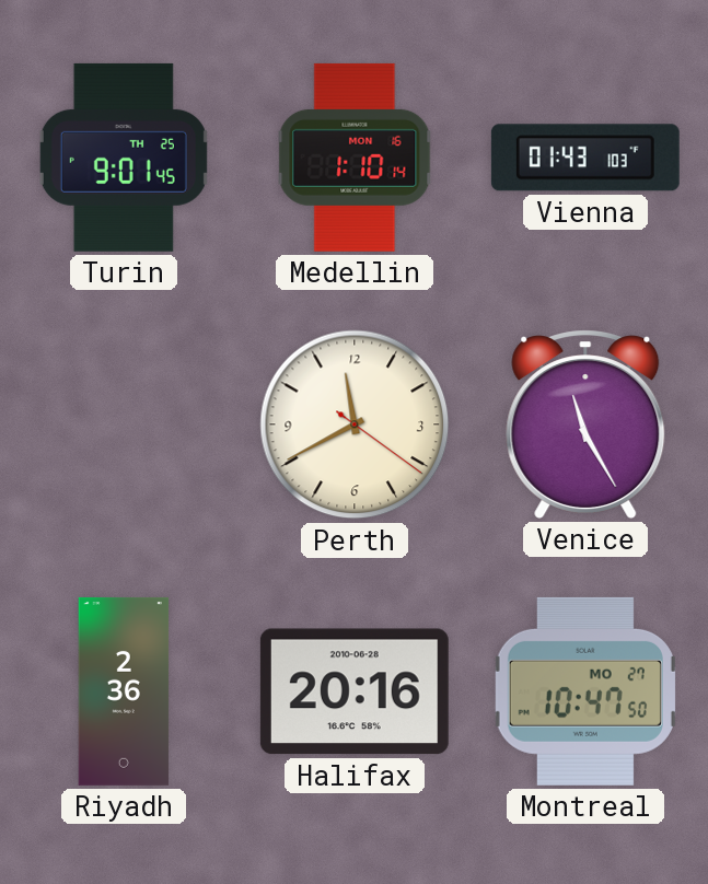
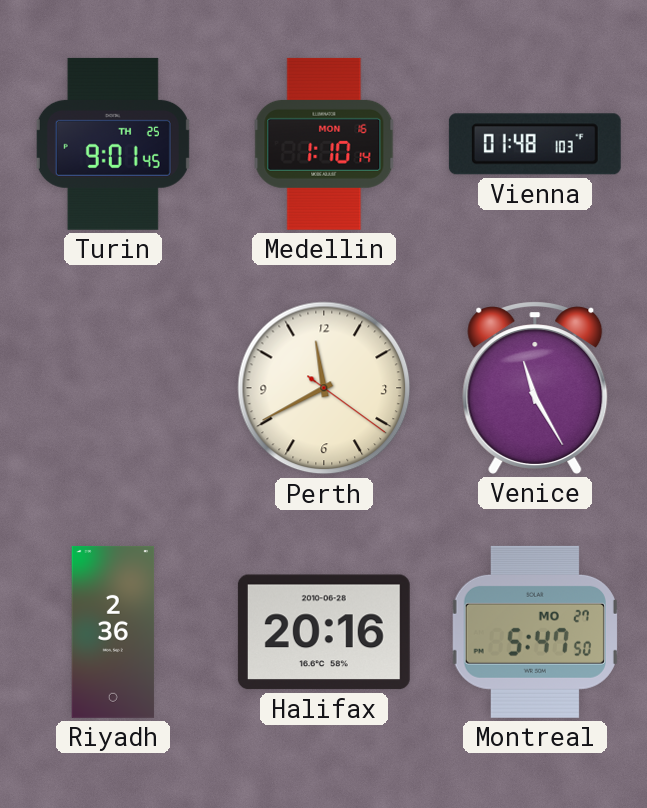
Vienna: 01:43 -> 01:48
Montreal: 10:47 -> 5:47
